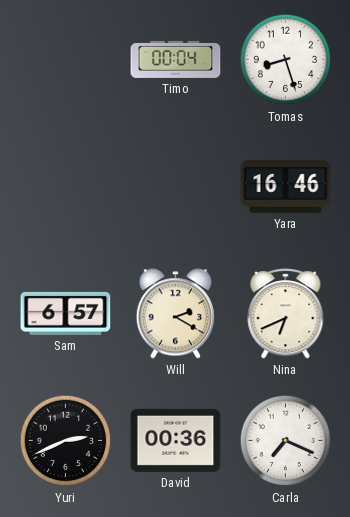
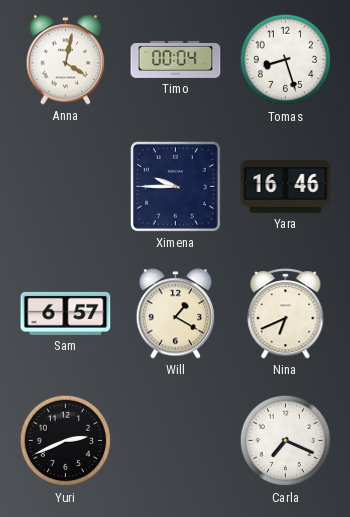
Anna: none -> 4:02
Ximena: none -> 9:45
Will: 2:20 -> 1:20
David: 00:36 -> none
